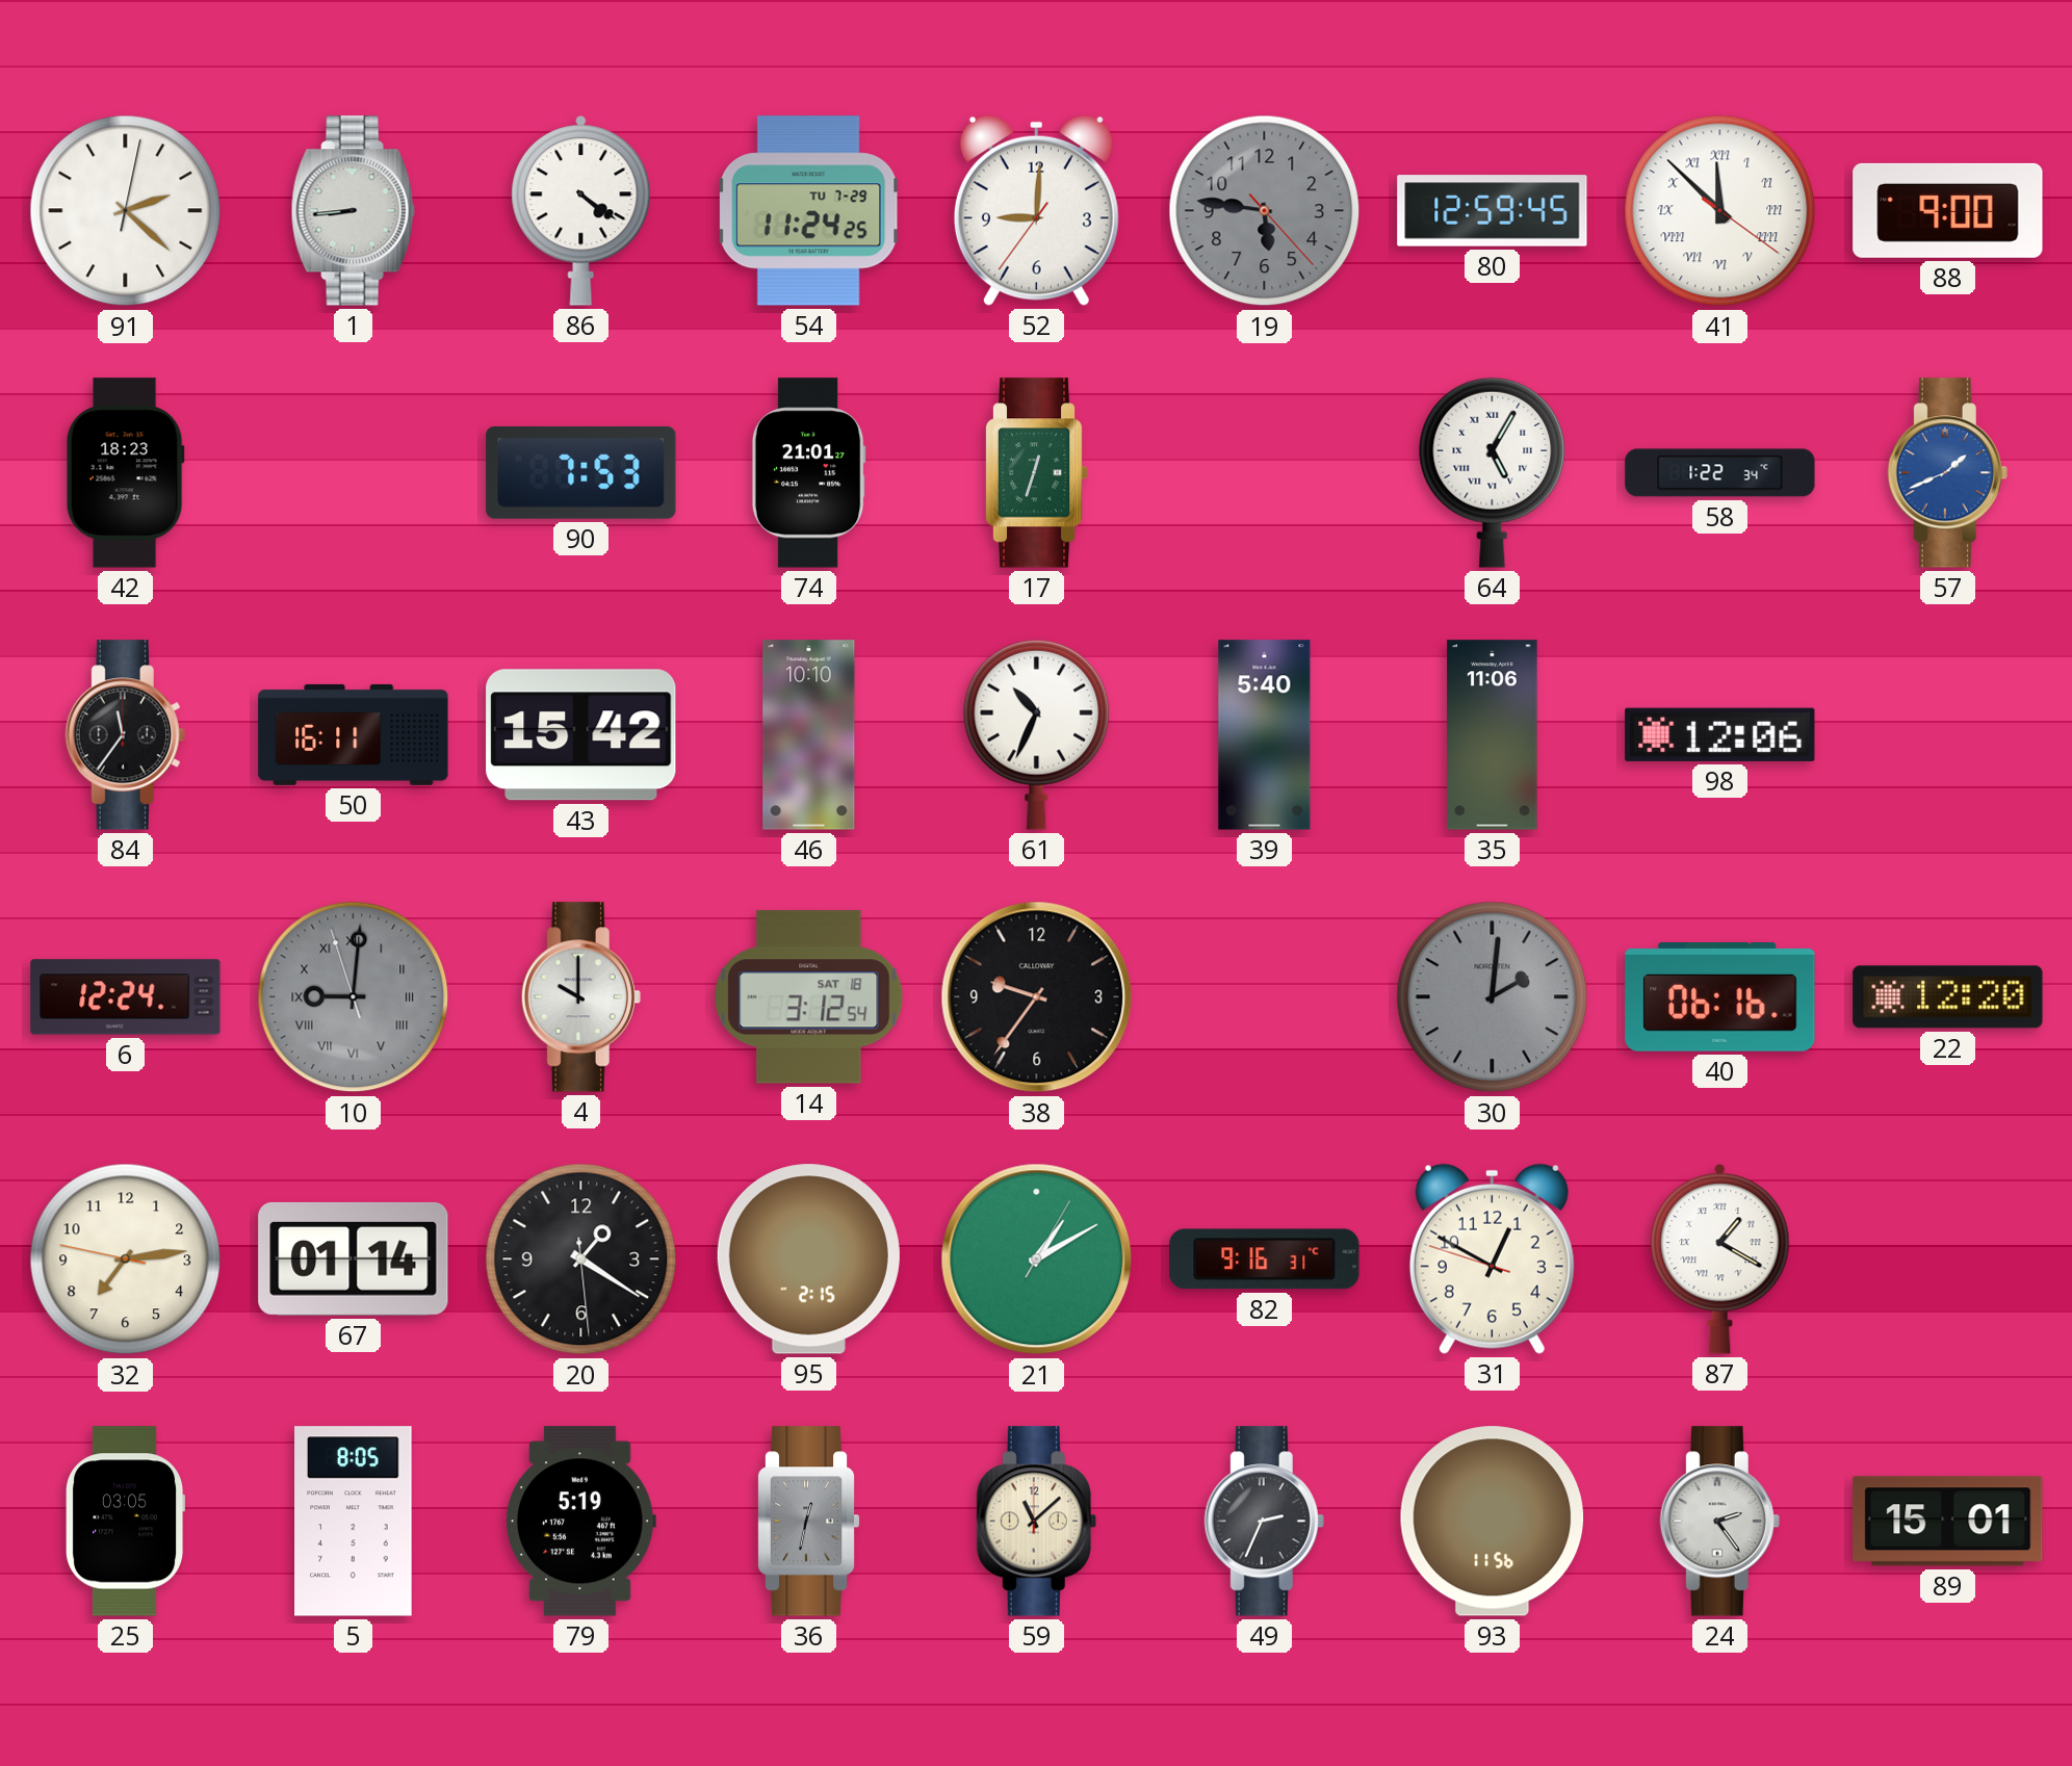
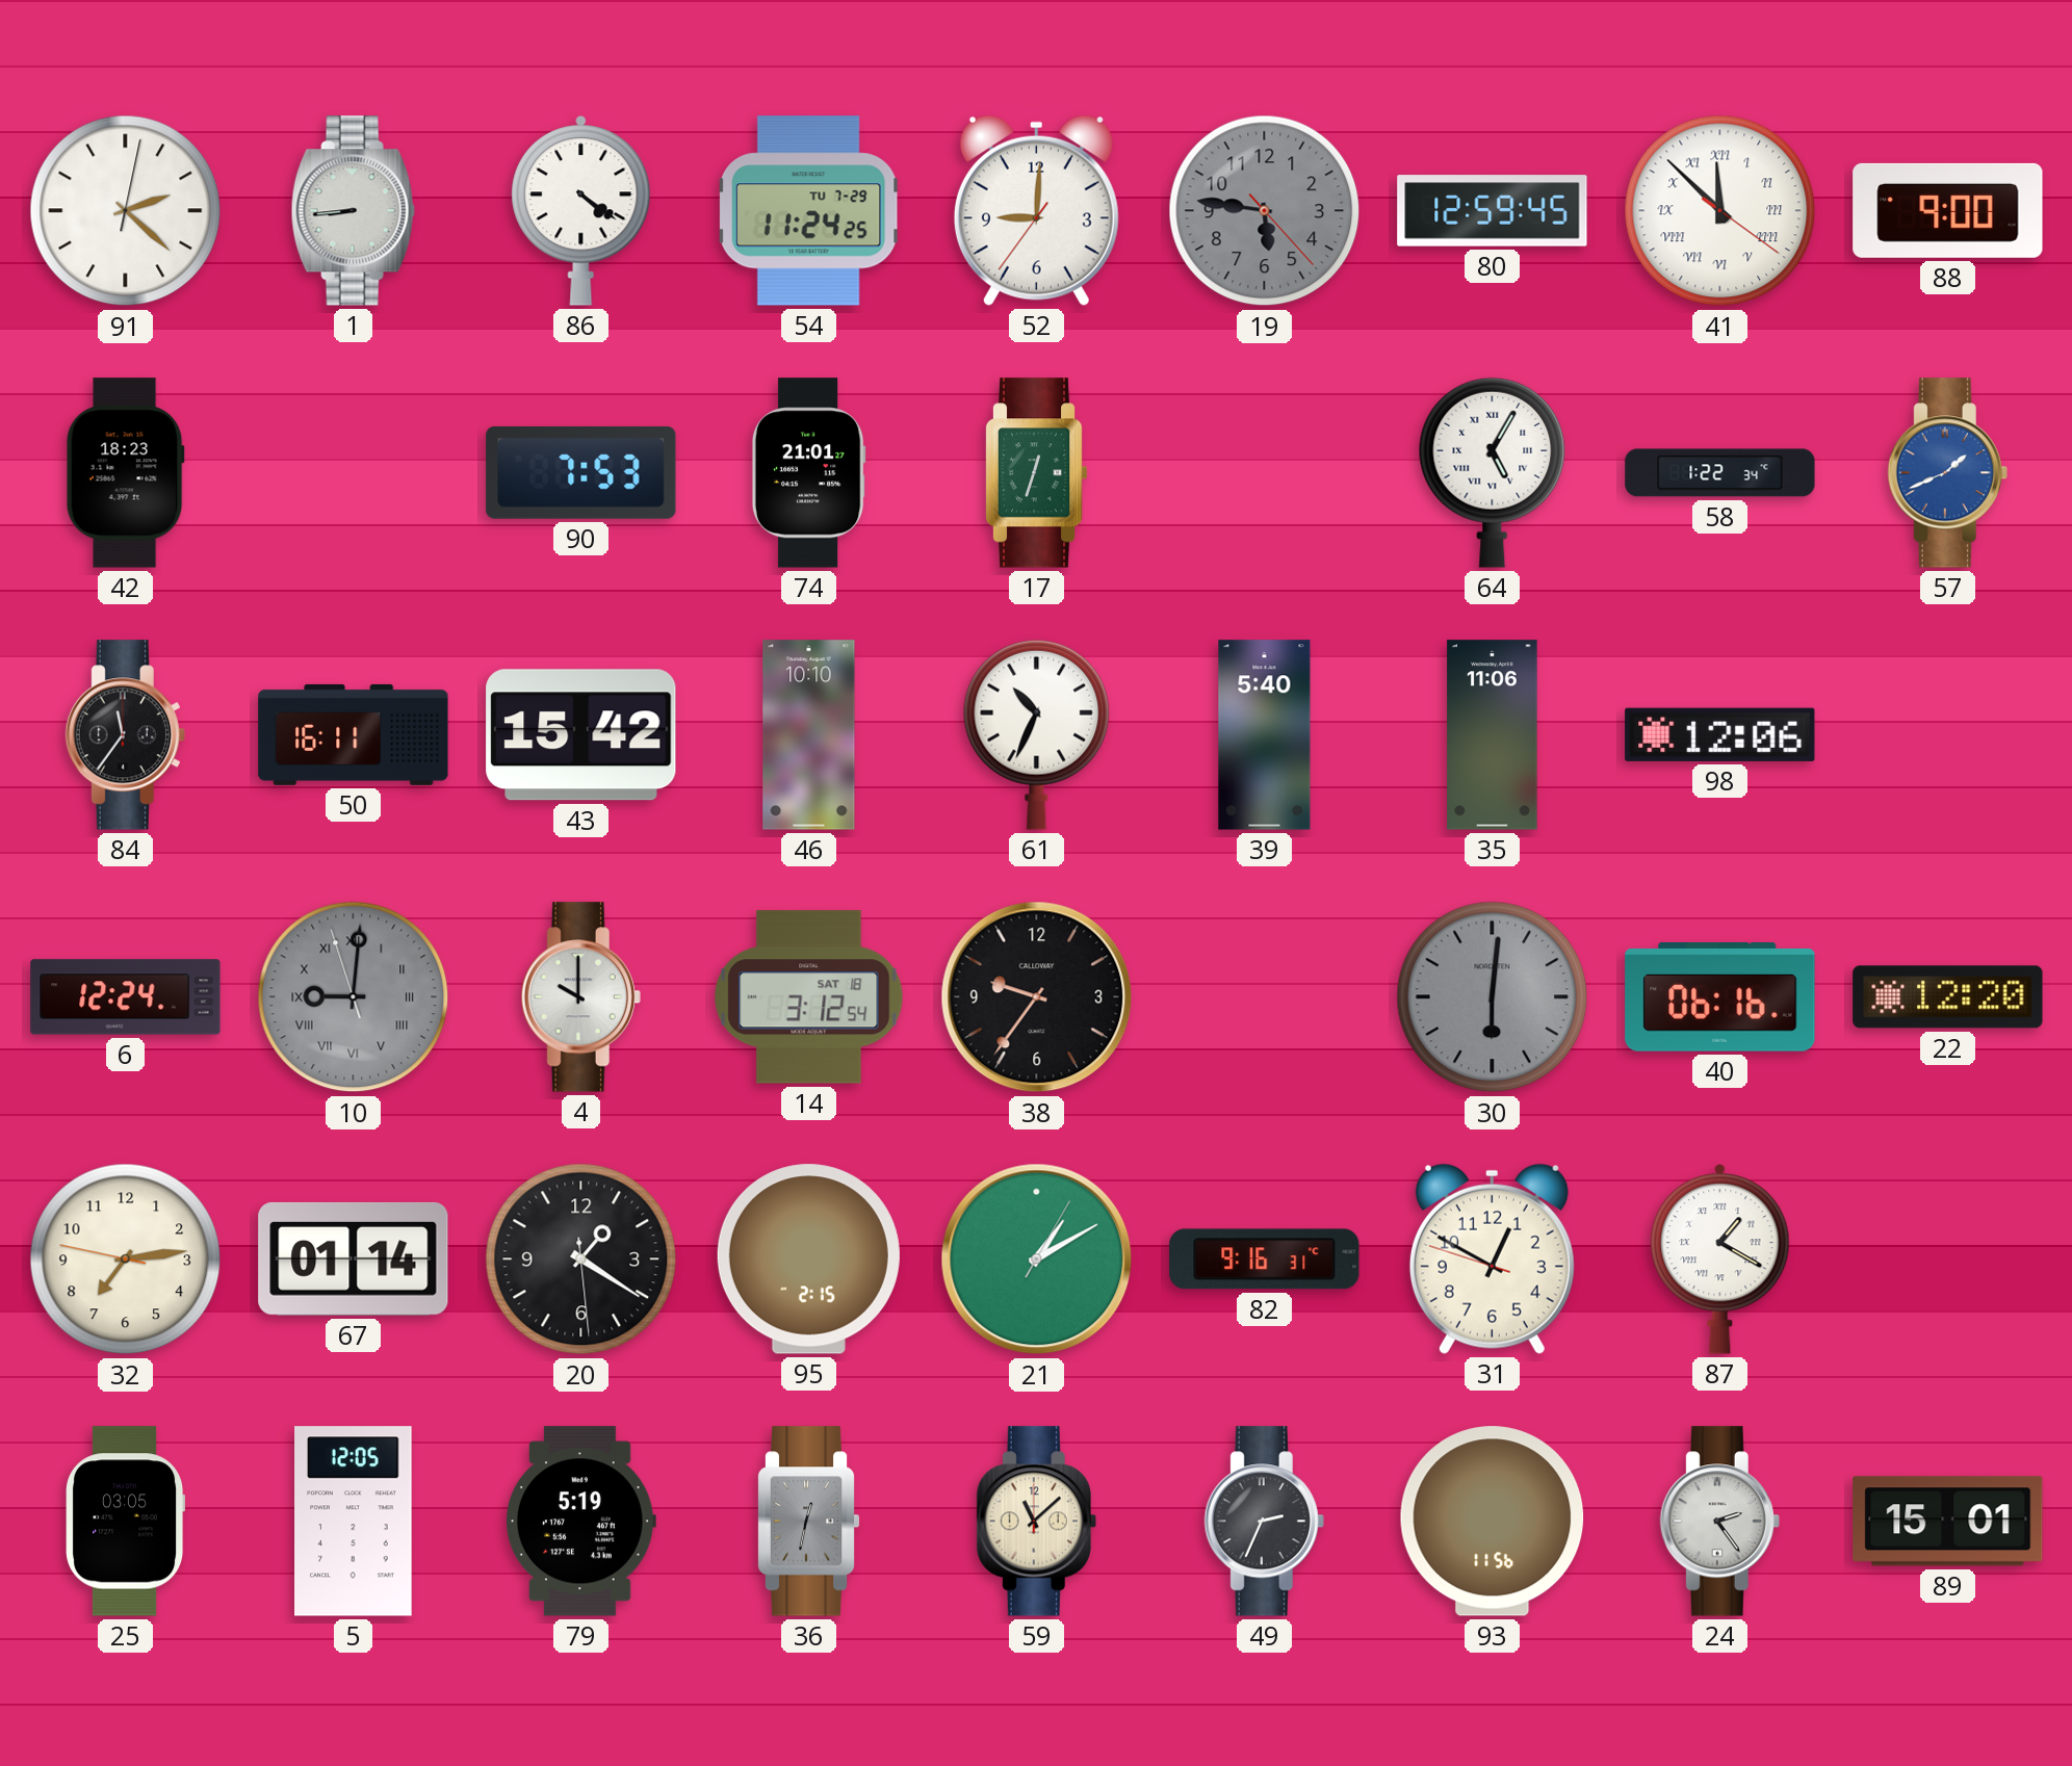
30: 2:01 -> 6:01
5: 8:05 -> 12:05
